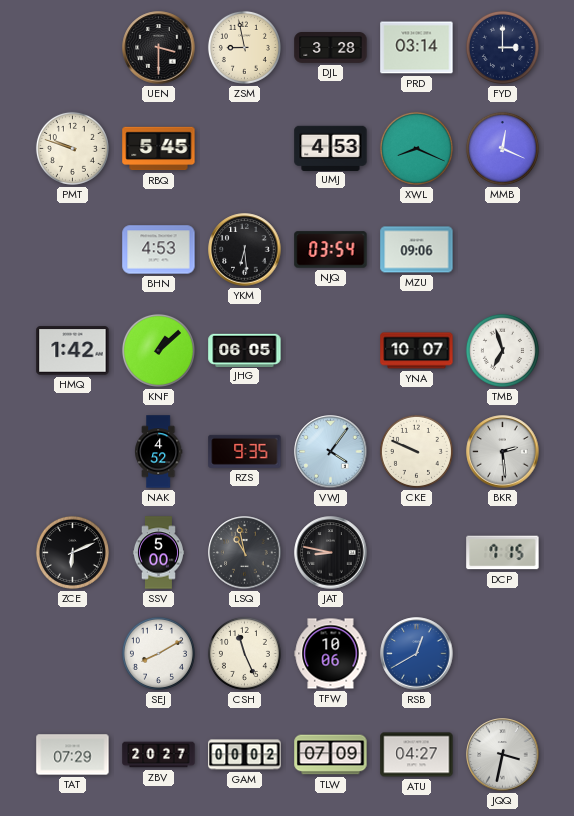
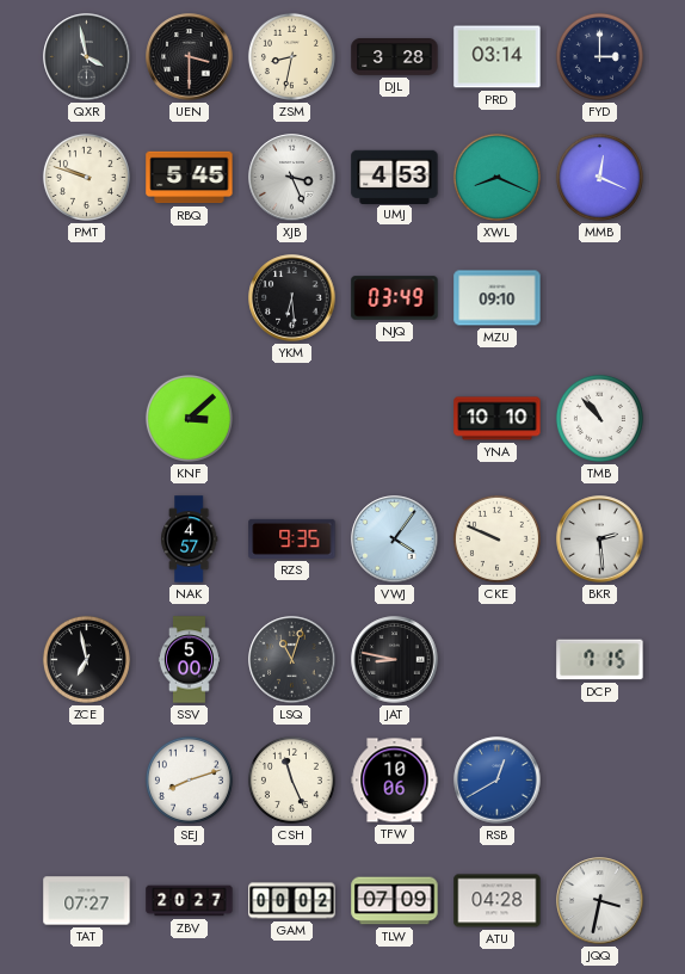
QXR: none -> 3:58
ZSM: 8:58 -> 8:32
XJB: none -> 3:26
BHN: 4:53 -> none
NJQ: 03:54 -> 03:49
MZU: 09:06 -> 09:10
HMQ: 1:42 -> none
KNF: 1:08 -> 3:08
JHG: 06:05 -> none
YNA: 10:07 -> 10:10
TMB: 6:57 -> 10:53
NAK: 4:52 -> 4:57
ZCE: 6:11 -> 6:58
LSQ: 10:58 -> 11:03
SEJ: 8:10 -> 8:12
TAT: 07:29 -> 07:27
ATU: 04:27 -> 04:28
